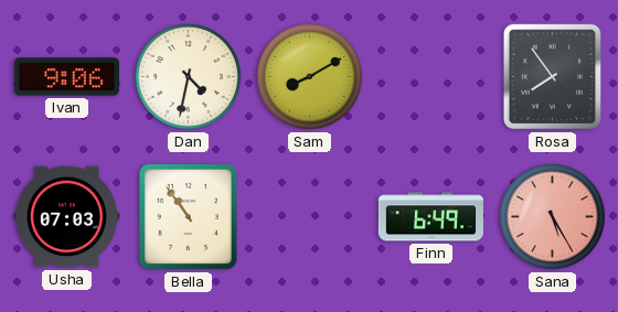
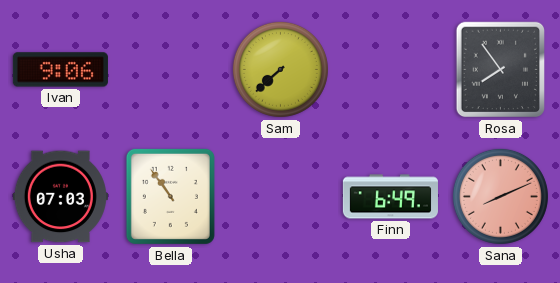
Dan: 4:32 -> none
Sam: 8:10 -> 7:38
Sana: 5:25 -> 8:11
